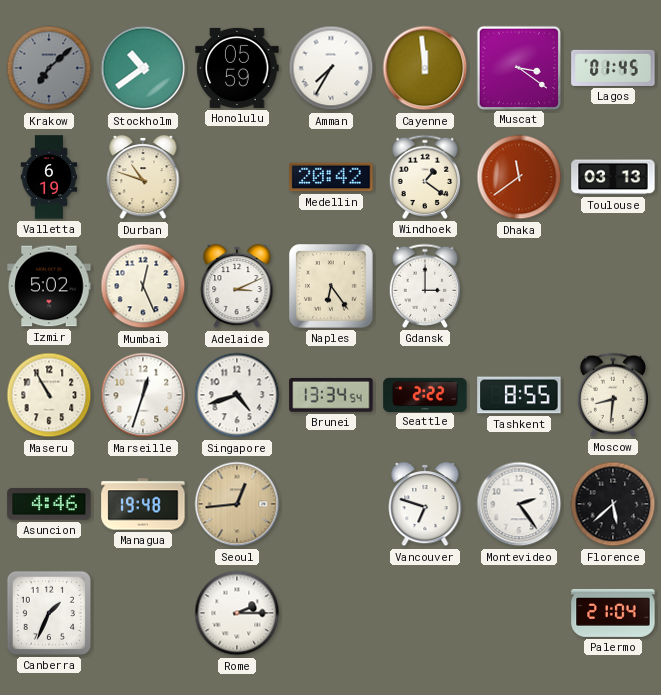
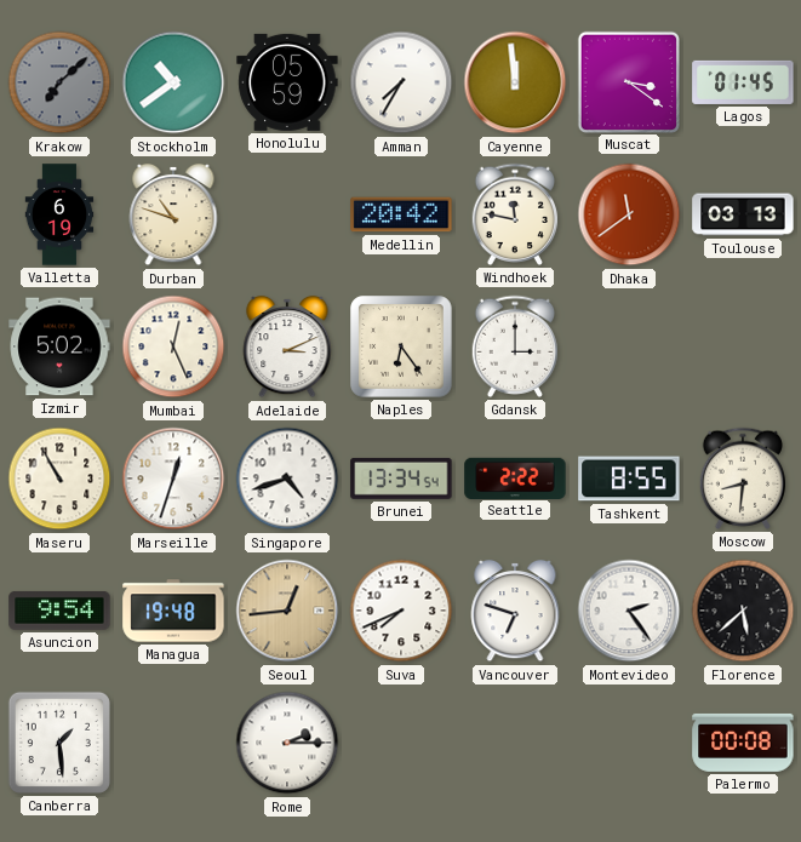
Windhoek: 1:21 -> 11:47
Asuncion: 4:46 -> 9:54
Suva: none -> 7:41
Canberra: 1:34 -> 1:29
Palermo: 21:04 -> 00:08
